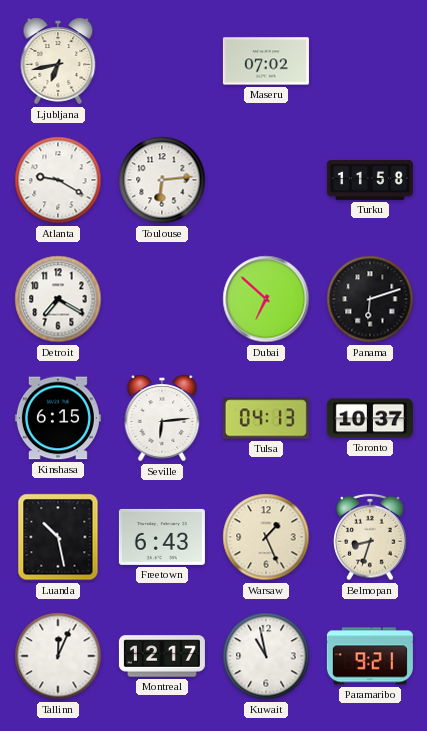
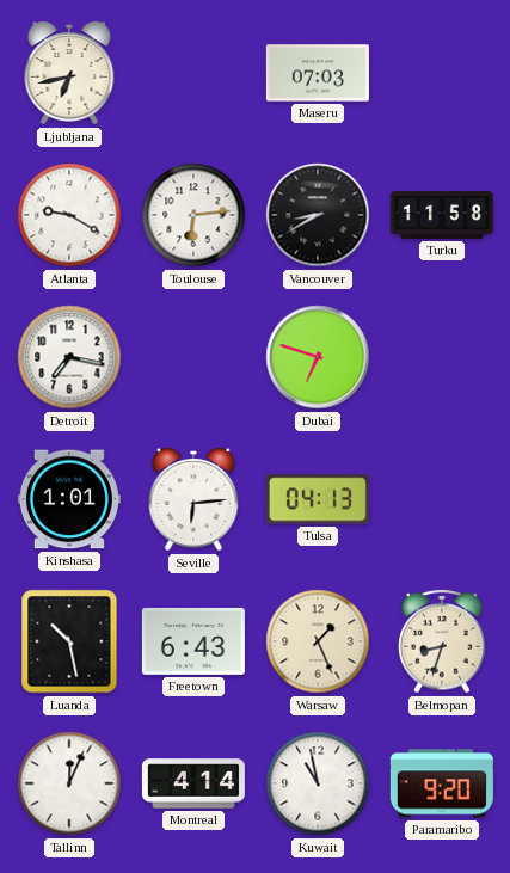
Maseru: 07:02 -> 07:03
Vancouver: none -> 8:40
Detroit: 7:20 -> 7:17
Dubai: 6:52 -> 6:48
Panama: 6:12 -> none
Kinshasa: 6:15 -> 1:01
Toronto: 10:37 -> none
Montreal: 12:17 -> 4:14
Paramaribo: 9:21 -> 9:20
